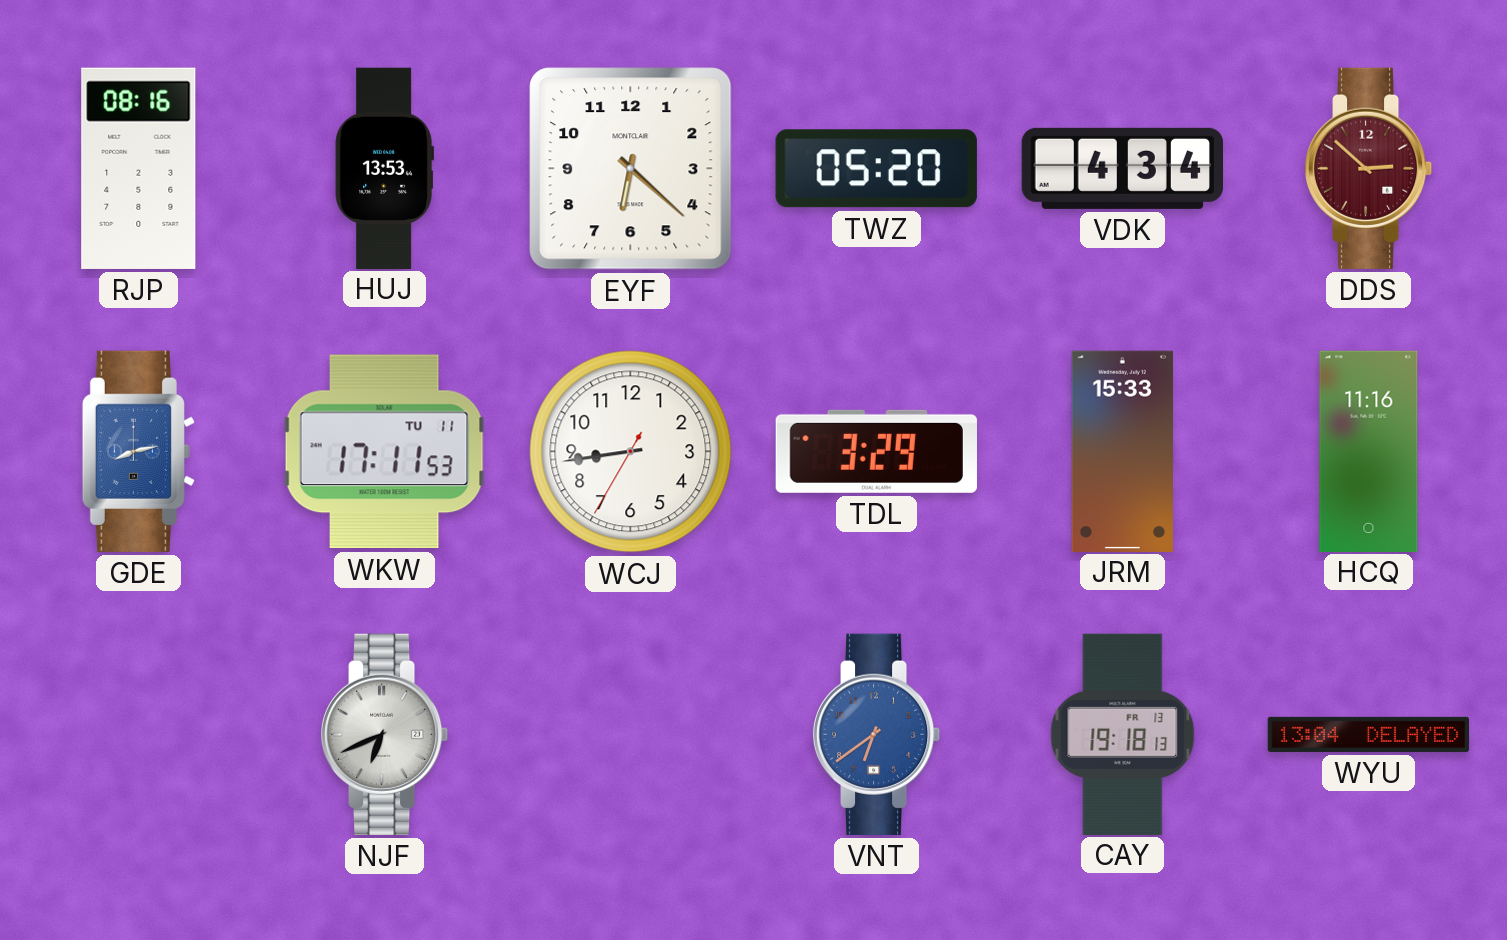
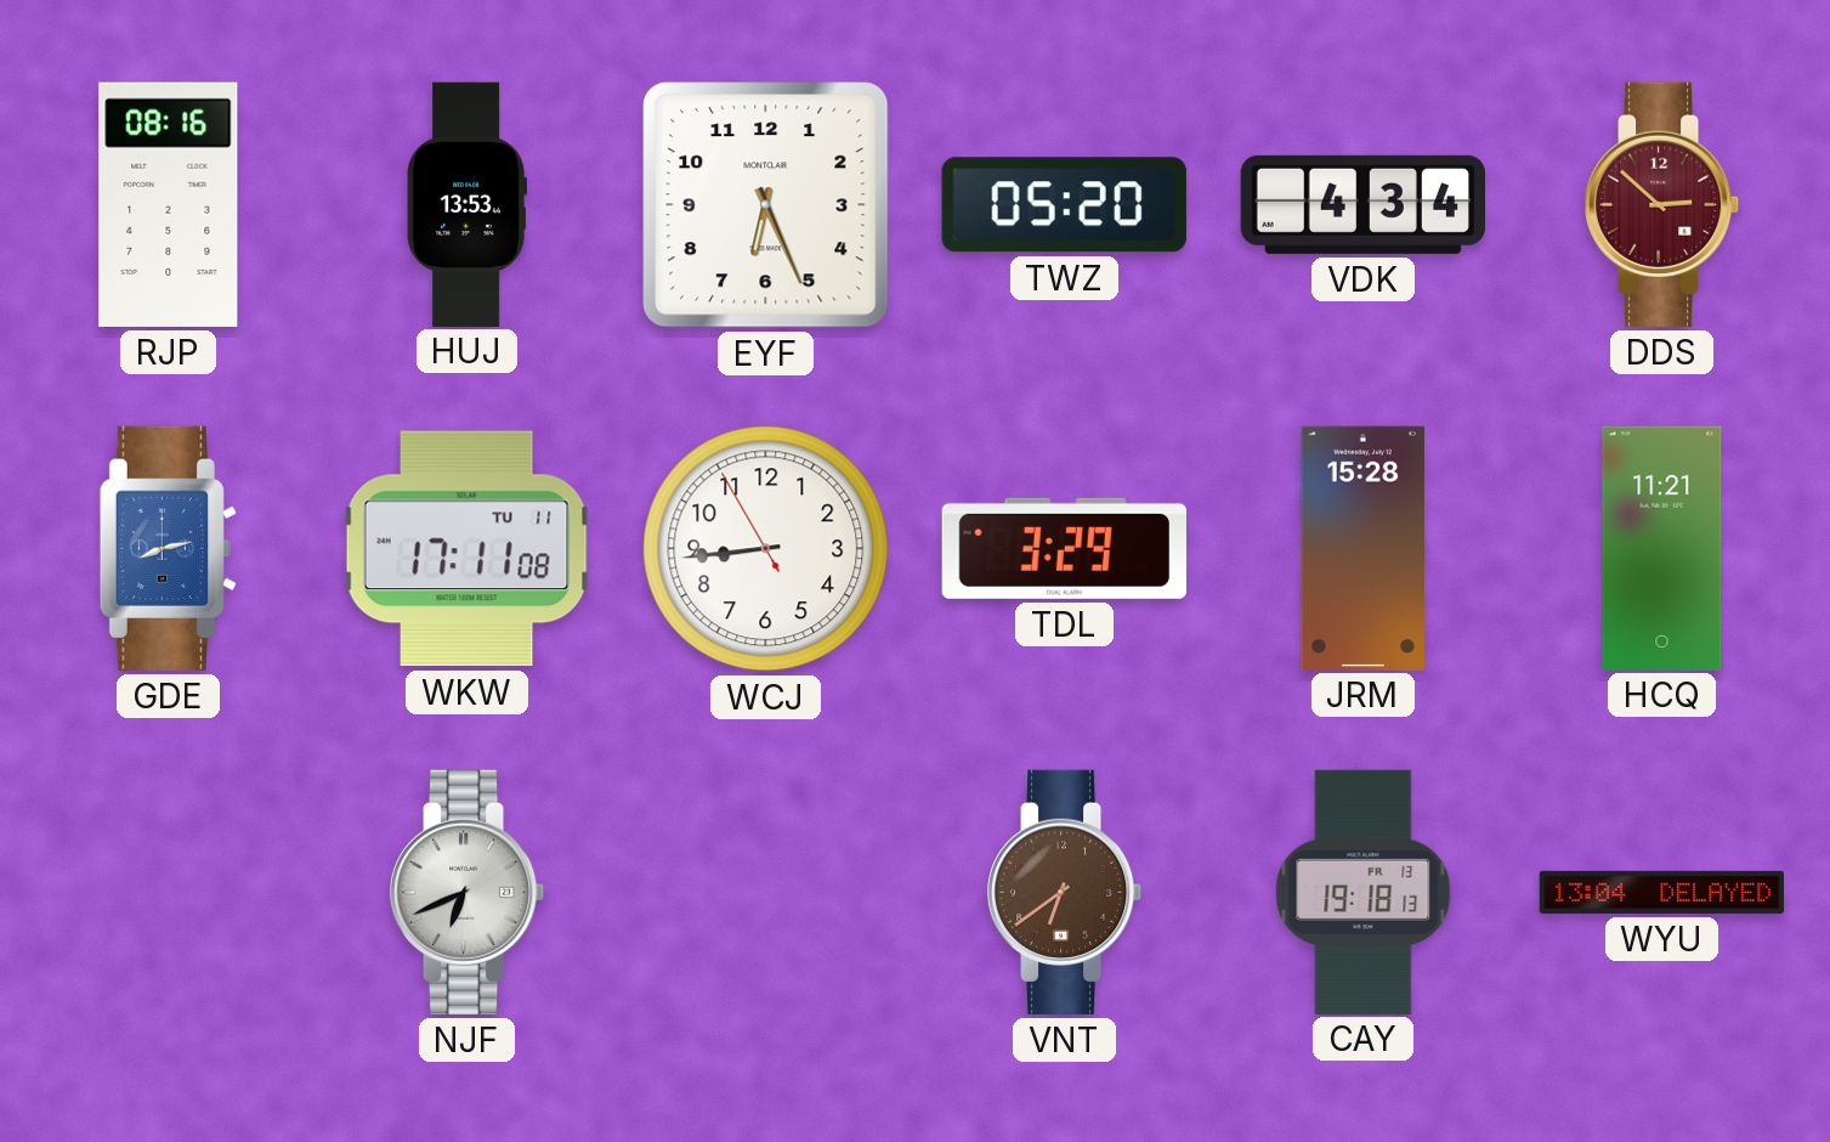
EYF: 6:22 -> 6:26
WKW: 17:11:53 -> 17:11:08
WCJ: 8:43:35 -> 8:43:55
JRM: 15:33 -> 15:28
HCQ: 11:16 -> 11:21
VNT dial: blue -> brown
